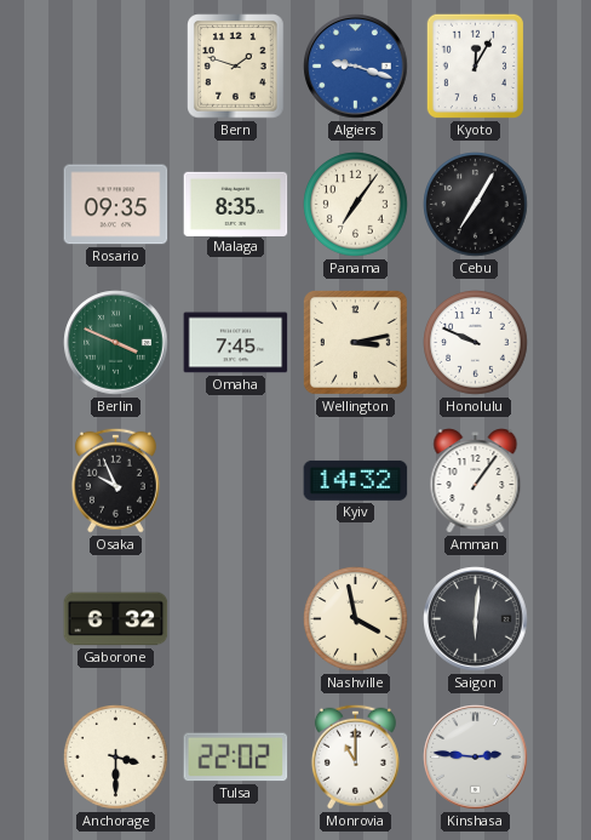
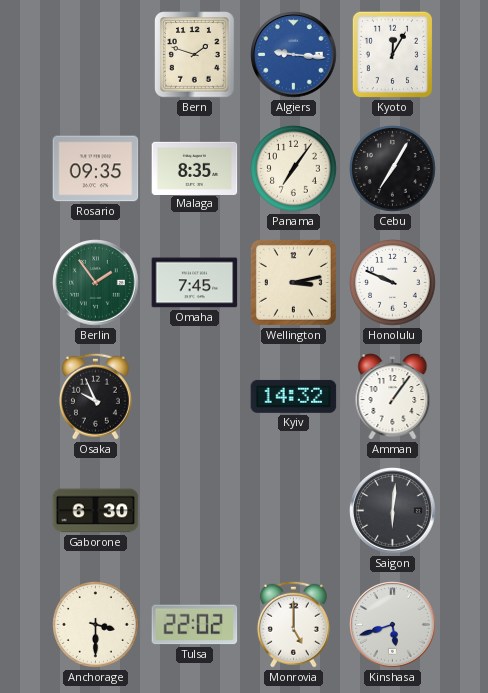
Algiers: 9:18 -> 9:16
Berlin: 3:49 -> 1:54
Gaborone: 6:32 -> 6:30
Nashville: 3:58 -> none
Monrovia: 11:00 -> 5:00
Kinshasa: 2:46 -> 5:42
